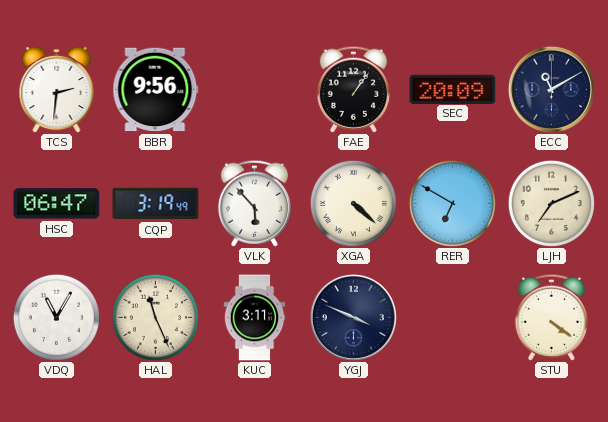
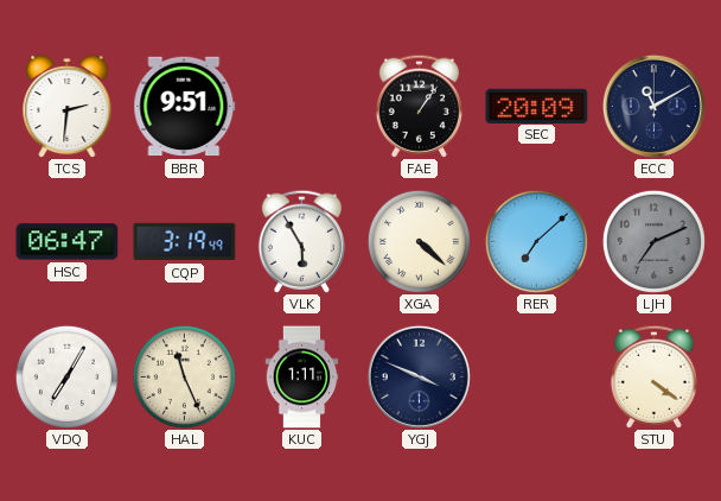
BBR: 9:56 -> 9:51
VLK: 5:53 -> 5:55
RER: 6:50 -> 7:08
LJH dial: cream -> grey
VDQ: 11:05 -> 7:05
KUC: 3:11 -> 1:11
